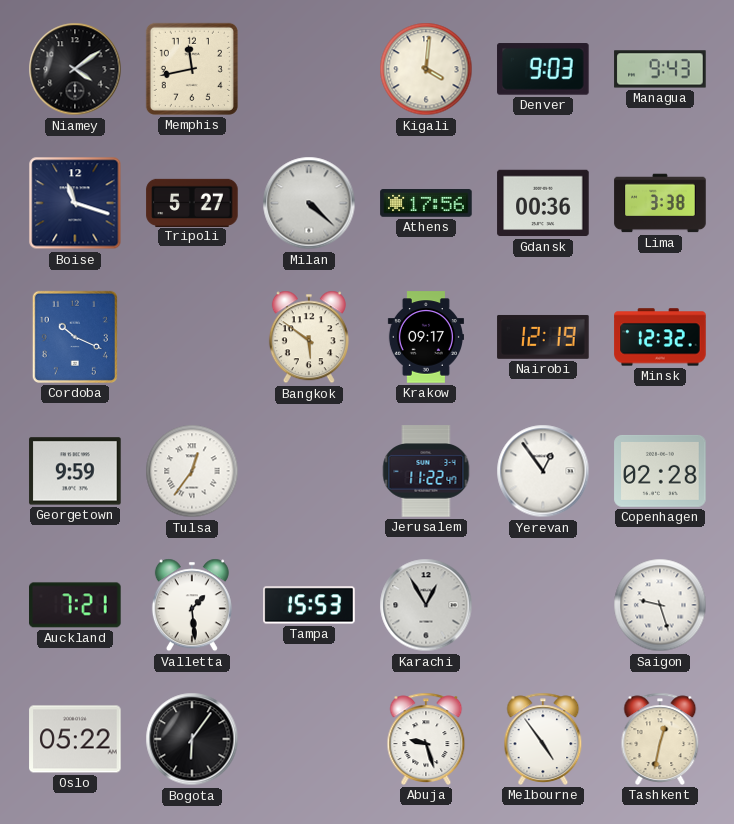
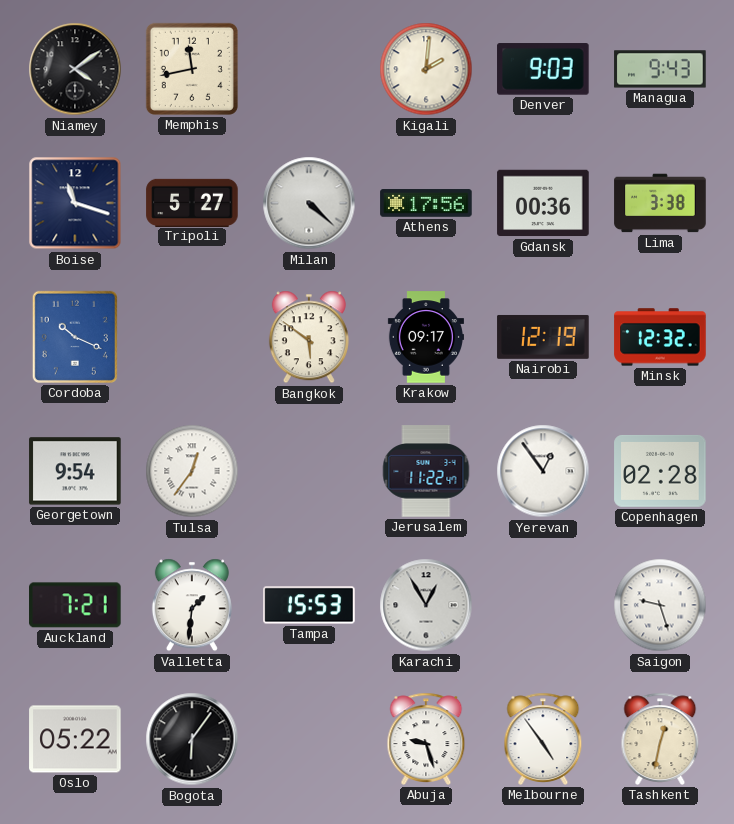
Kigali: 4:01 -> 2:01
Georgetown: 9:59 -> 9:54
Valletta: 1:29 -> 1:31
